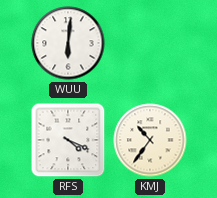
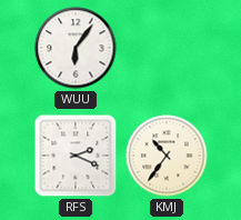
WUU: 6:01 -> 6:06
RFS: 4:19 -> 2:19
